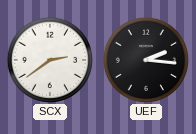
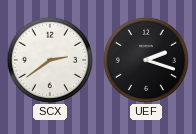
UEF: 2:16 -> 2:18
